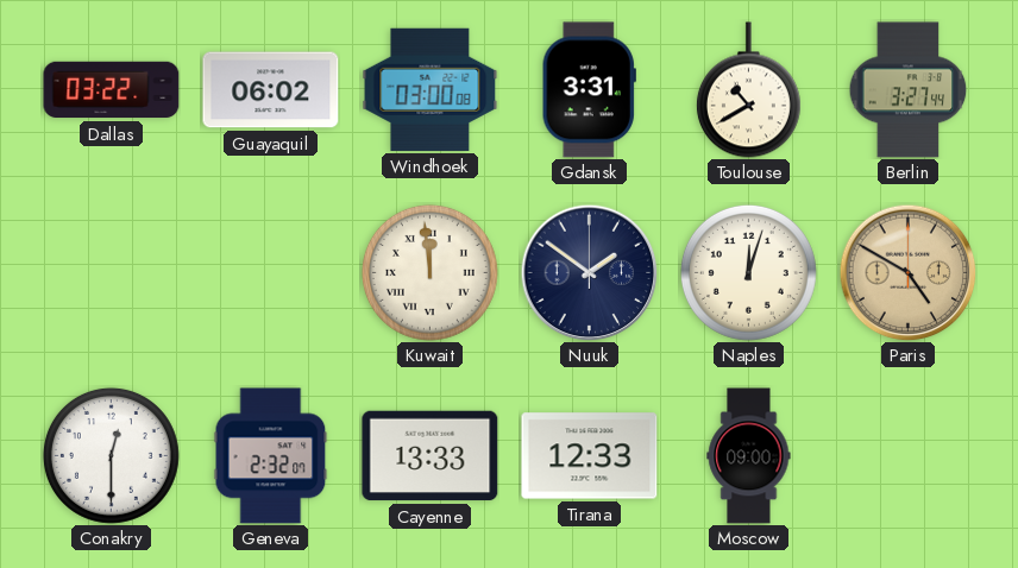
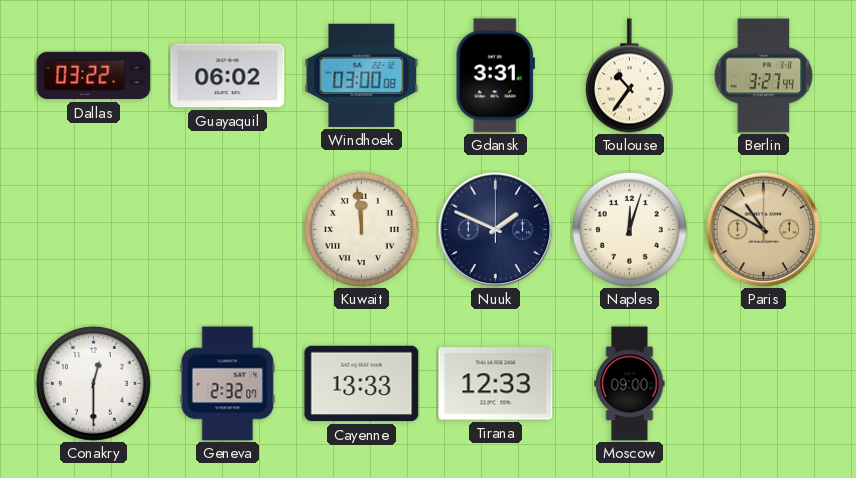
Toulouse: 10:40 -> 10:36
Nuuk: 1:51 -> 1:49
Paris: 4:50 -> 10:50
